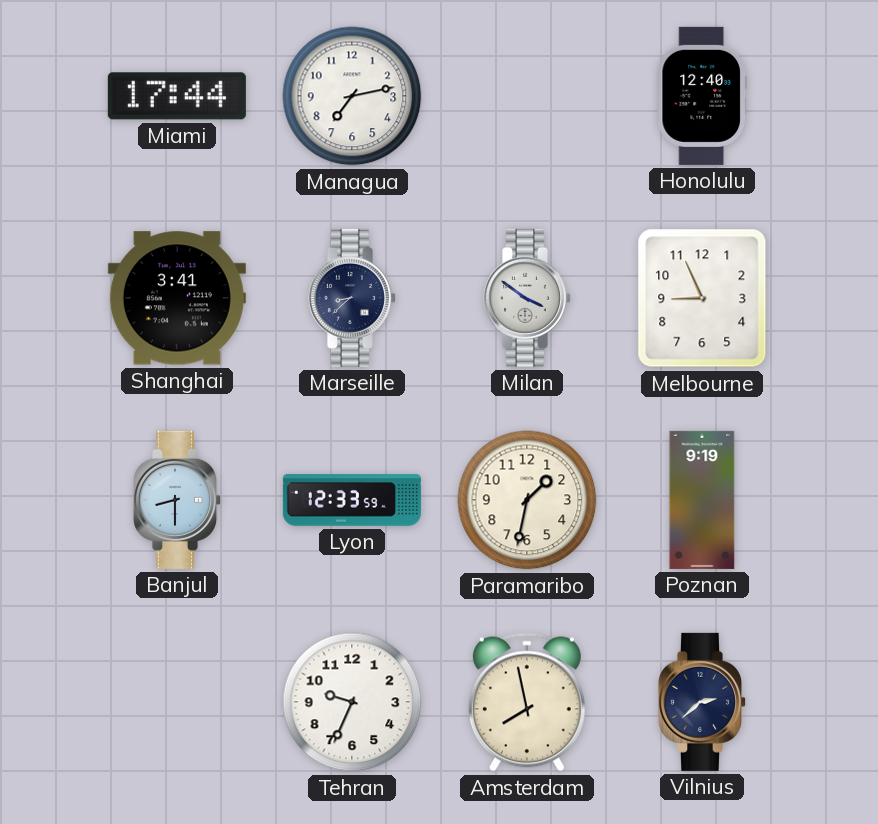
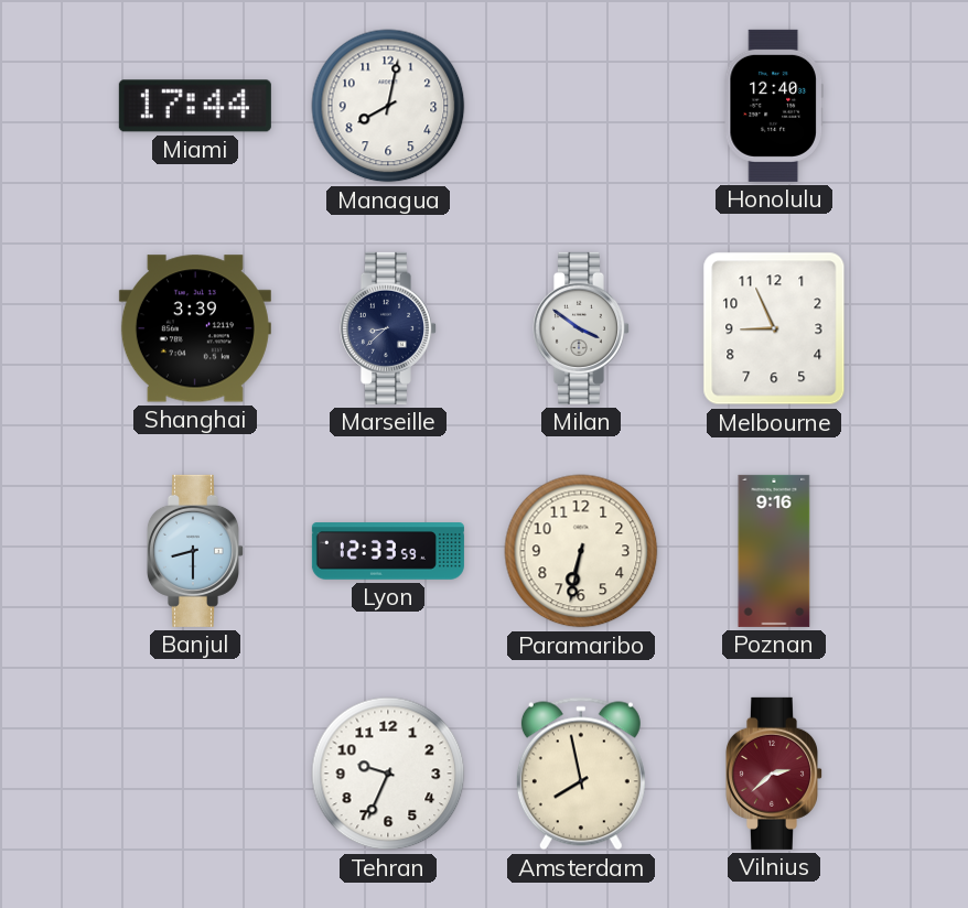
Managua: 7:13 -> 8:02
Shanghai: 3:41 -> 3:39
Paramaribo: 1:32 -> 6:32
Poznan: 9:19 -> 9:16
Vilnius dial: navy -> burgundy
